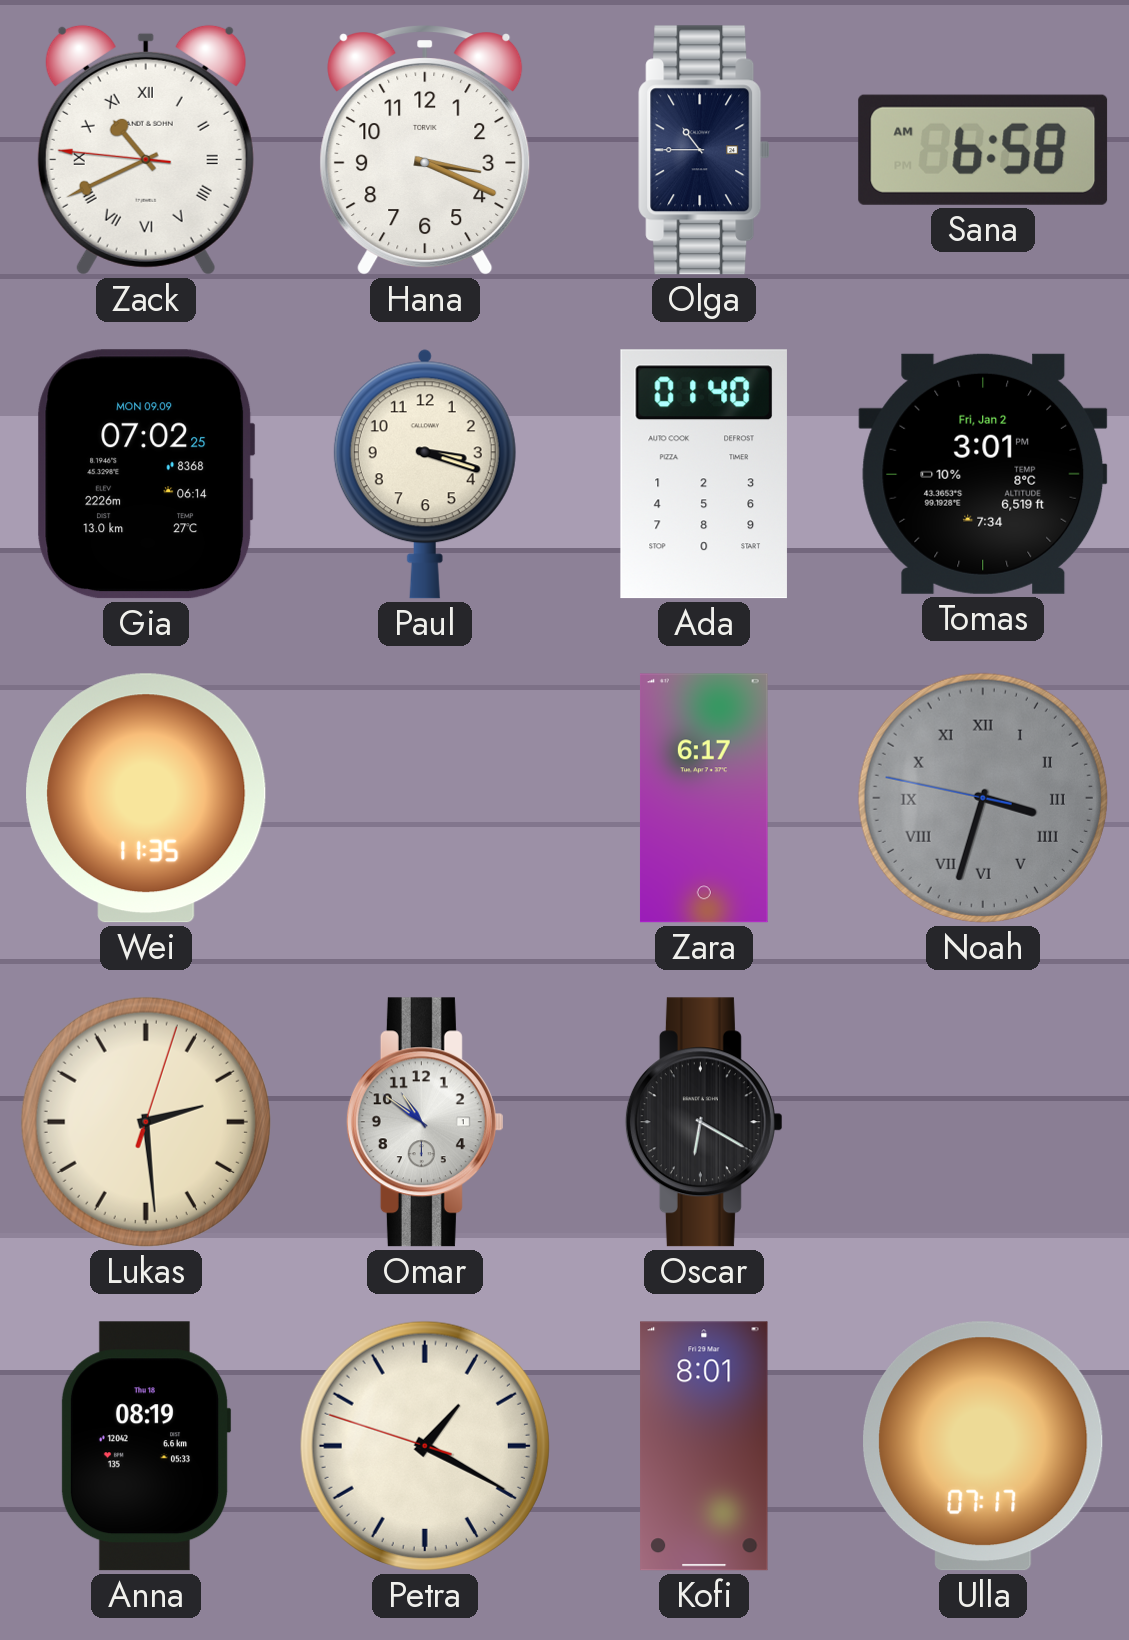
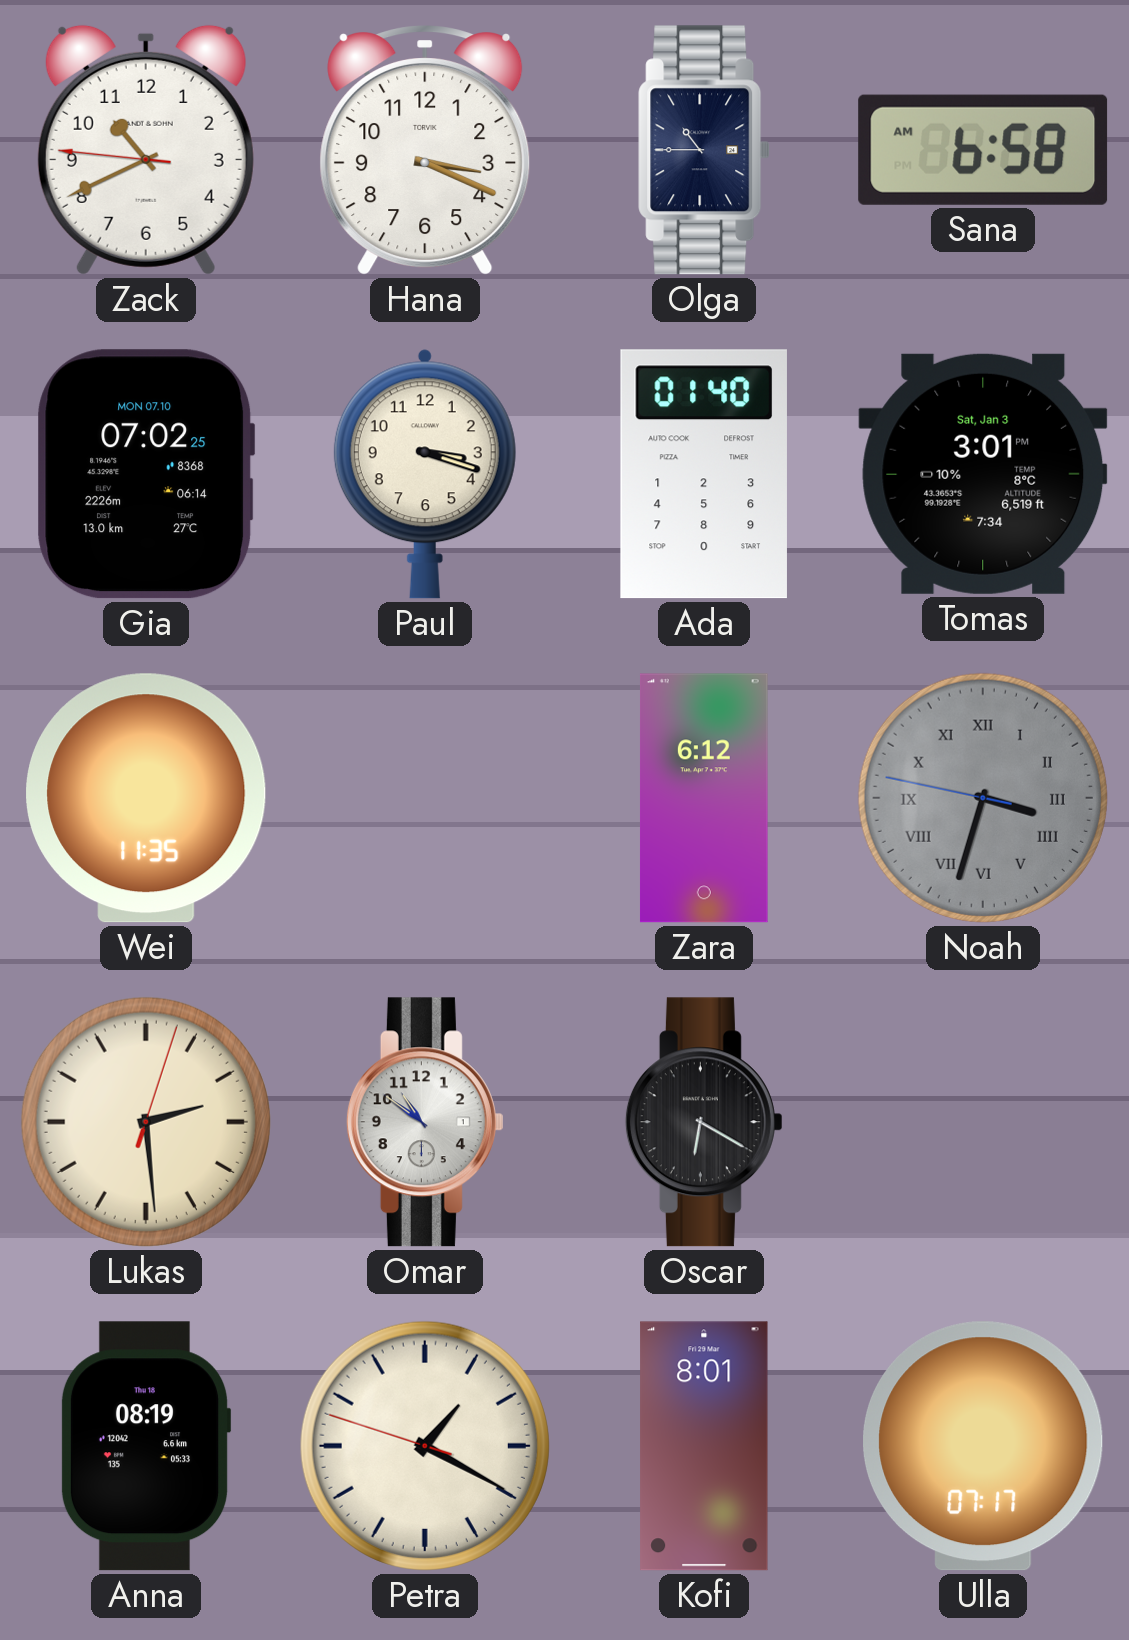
Zack numerals: Roman -> Arabic
Gia date: MON 09.09 -> MON 07.10
Tomas date: Fri, Jan 2 -> Sat, Jan 3
Zara: 6:17 -> 6:12
